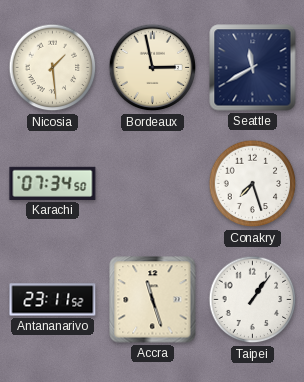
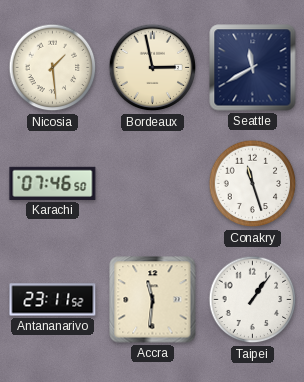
Karachi: 07:34 -> 07:46
Conakry: 7:27 -> 11:27
Accra: 11:27 -> 11:31
